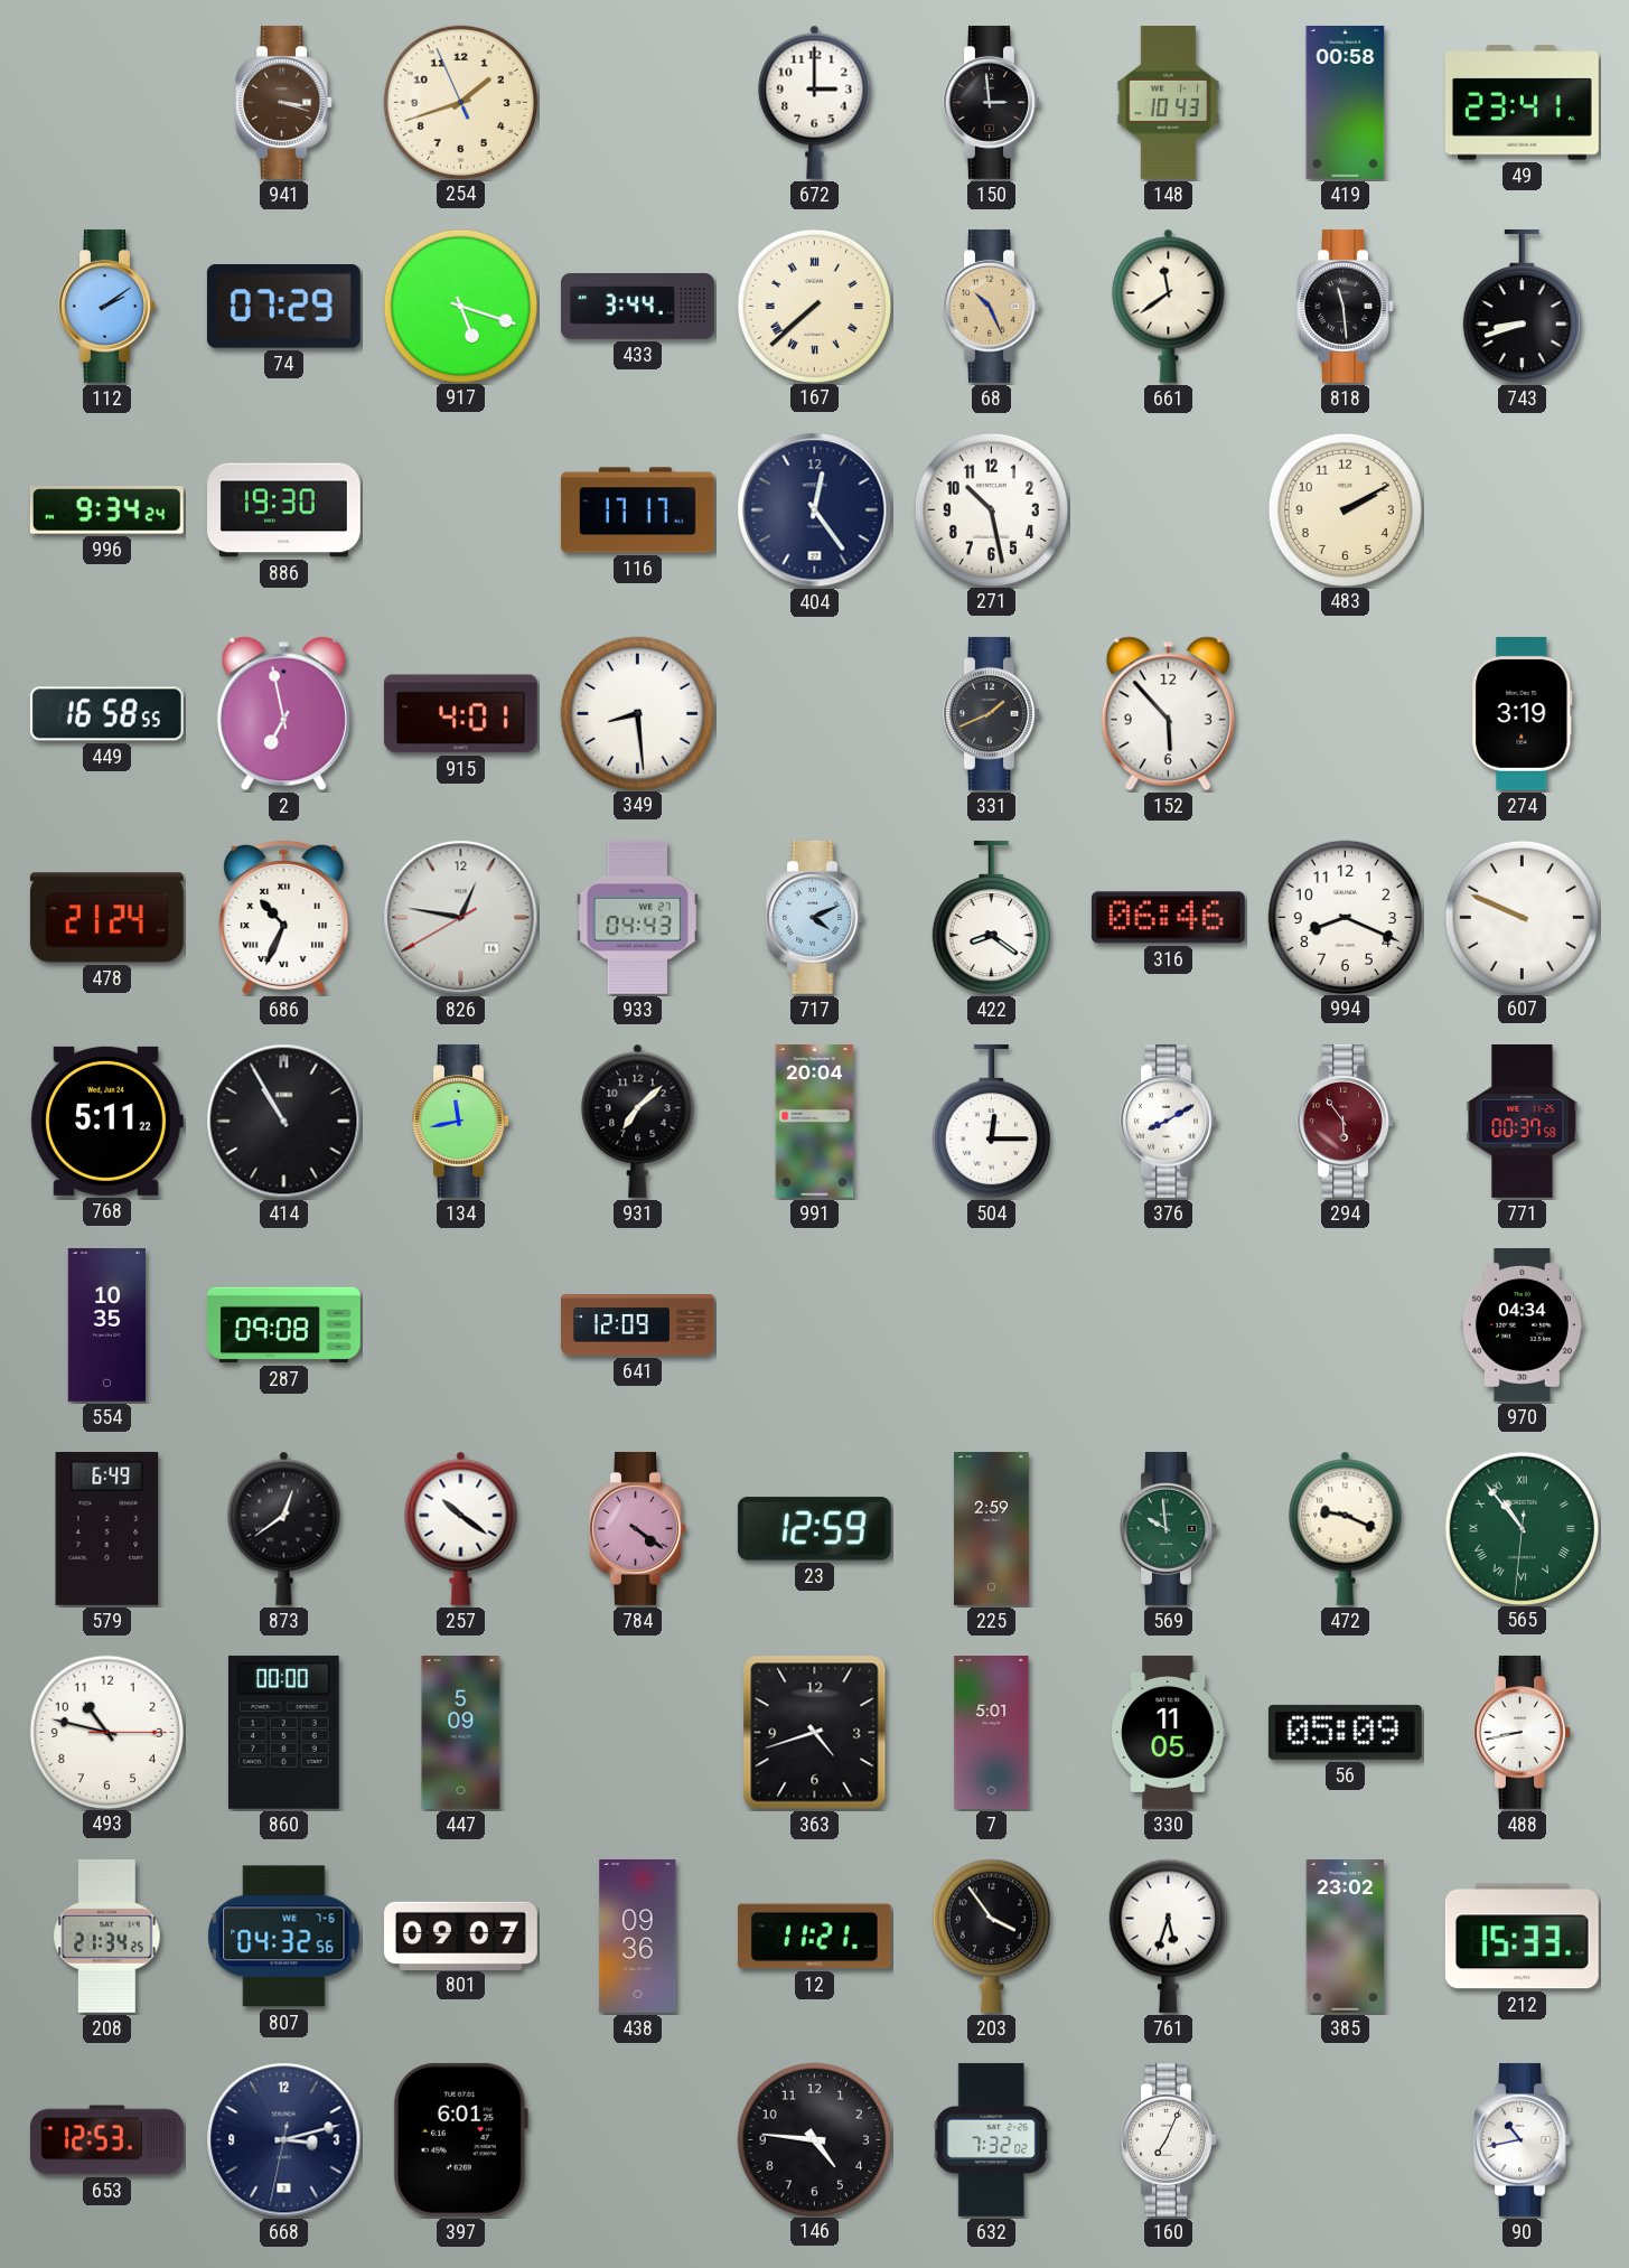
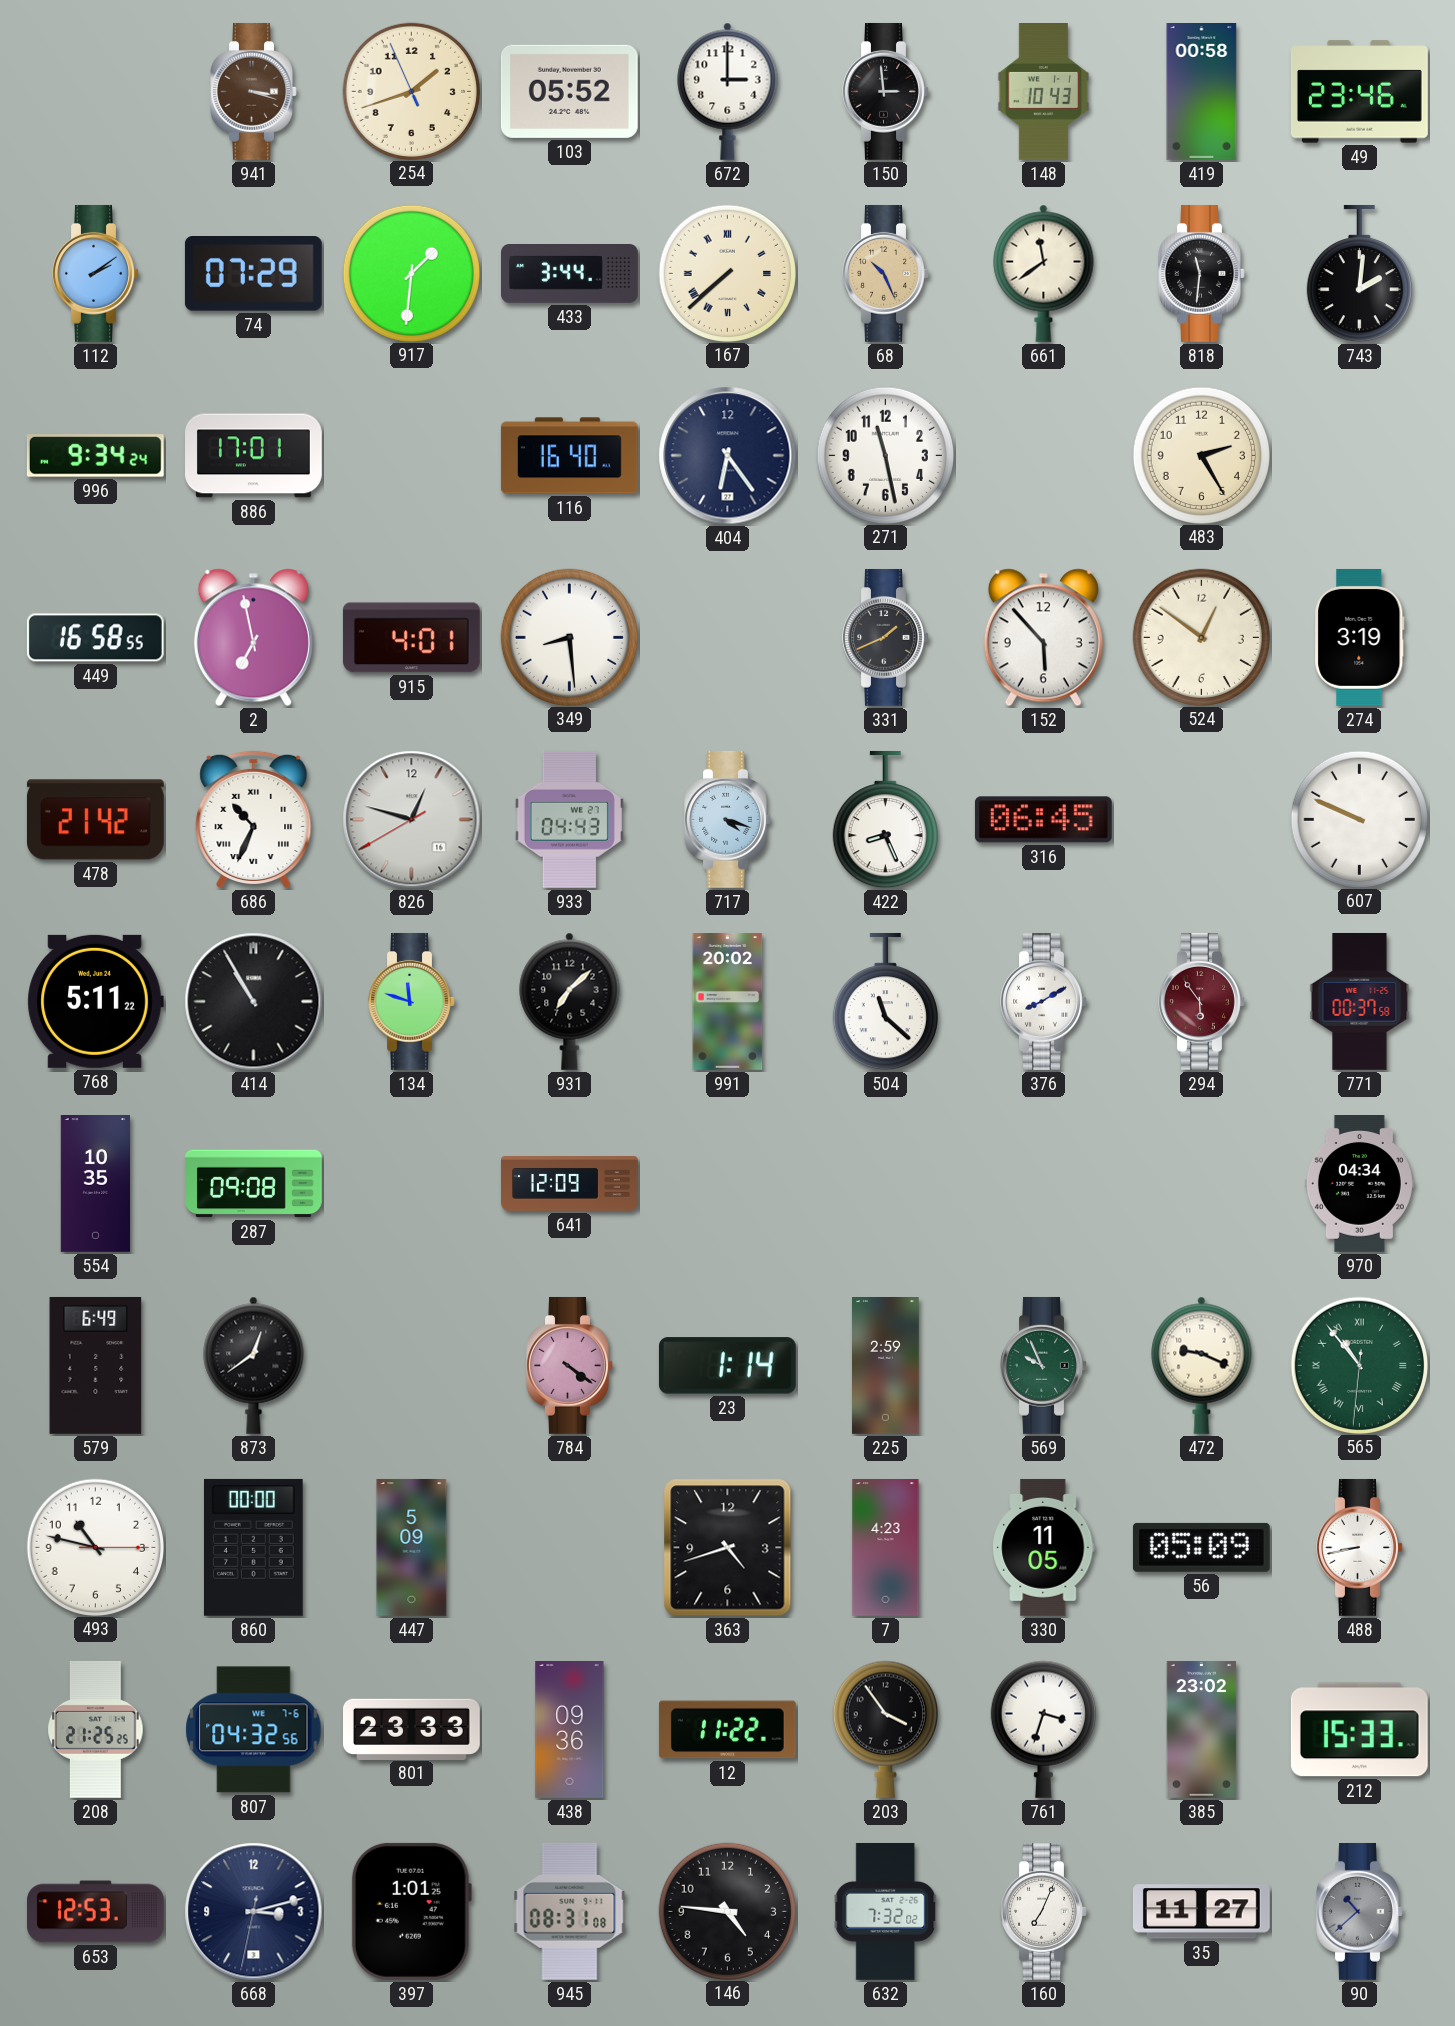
103: none -> 05:52
49: 23:41 -> 23:46
917: 5:18 -> 1:31
818: 11:29 -> 11:31
743: 8:42 -> 2:01
886: 19:30 -> 17:01
116: 17:17 -> 16:40
404: 12:24 -> 6:24
271: 10:28 -> 11:28
483: 2:10 -> 2:25
524: none -> 12:51
478: 21:24 -> 21:42
826: 12:46 -> 12:47
717: 4:11 -> 4:18
422: 8:21 -> 8:26
316: 06:46 -> 06:45
994: 8:19 -> none
134: 11:43 -> 11:48
991: 20:04 -> 20:02
504: 12:15 -> 11:22
257: 10:21 -> none
23: 12:59 -> 1:14
569: 9:59 -> 9:56
7: 5:01 -> 4:23
208: 21:34 -> 21:25
801: 09:07 -> 23:33
12: 11:21 -> 11:22
761: 5:33 -> 3:33
397: 6:01 -> 1:01
945: none -> 08:31
35: none -> 11:27
90: 10:43 -> 10:38
90 dial: white -> grey
